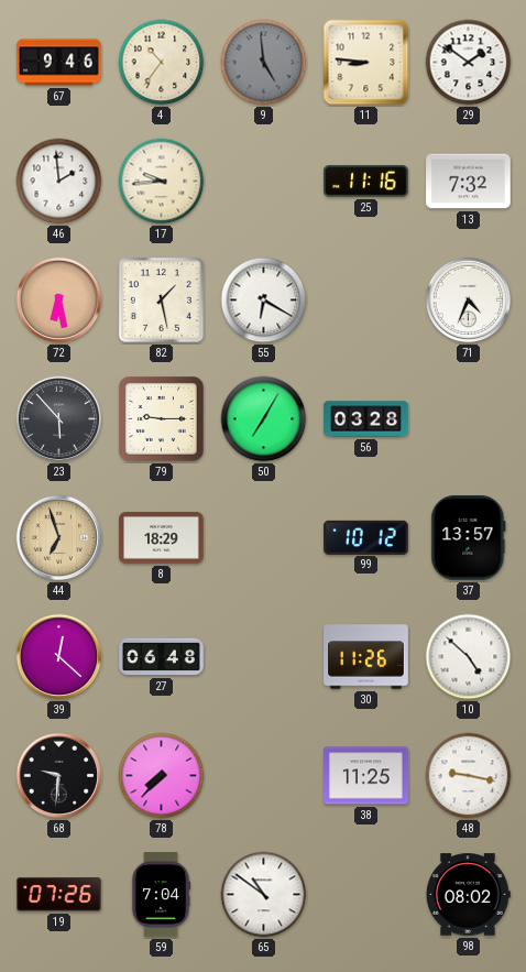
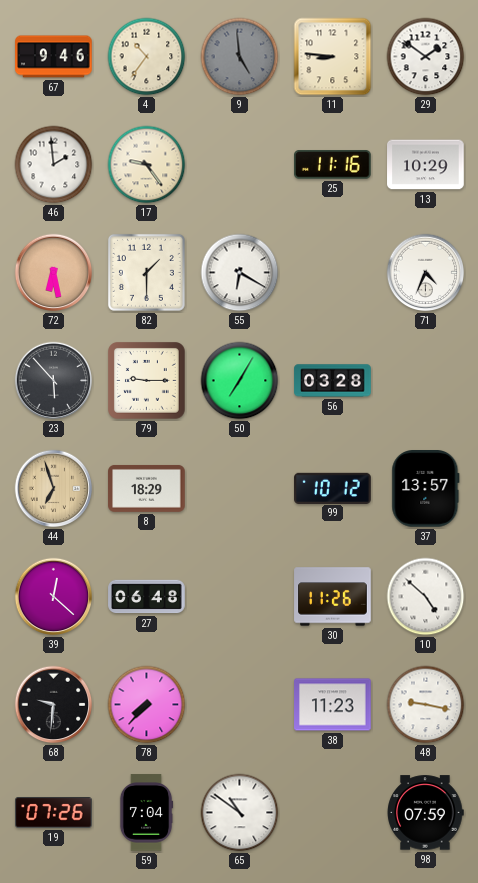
17: 9:44 -> 9:24
13: 7:32 -> 10:29
82: 1:28 -> 1:30
38: 11:25 -> 11:23
98: 08:02 -> 07:59
